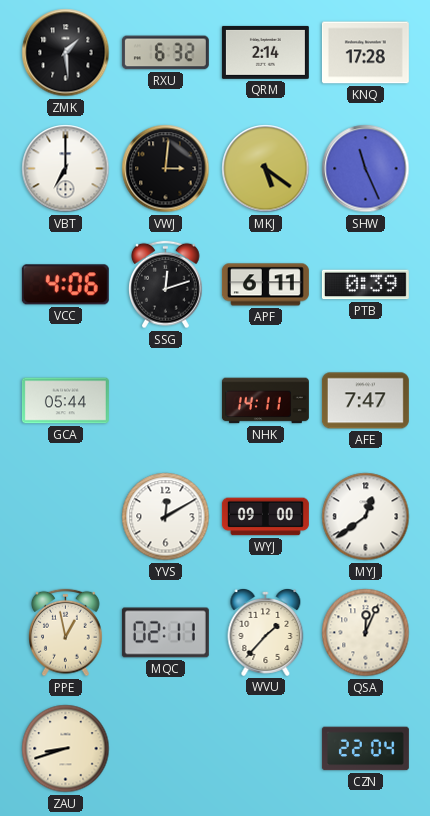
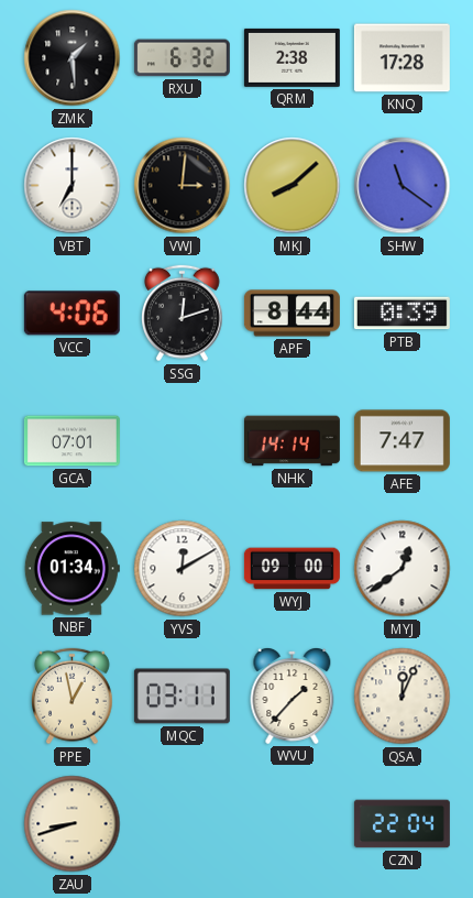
QRM: 2:14 -> 2:38
MKJ: 5:21 -> 8:08
SHW: 11:26 -> 11:21
APF: 6:11 -> 8:44
GCA: 05:44 -> 07:01
NHK: 14:11 -> 14:14
NBF: none -> 01:34
MQC: 02:11 -> 03:11
